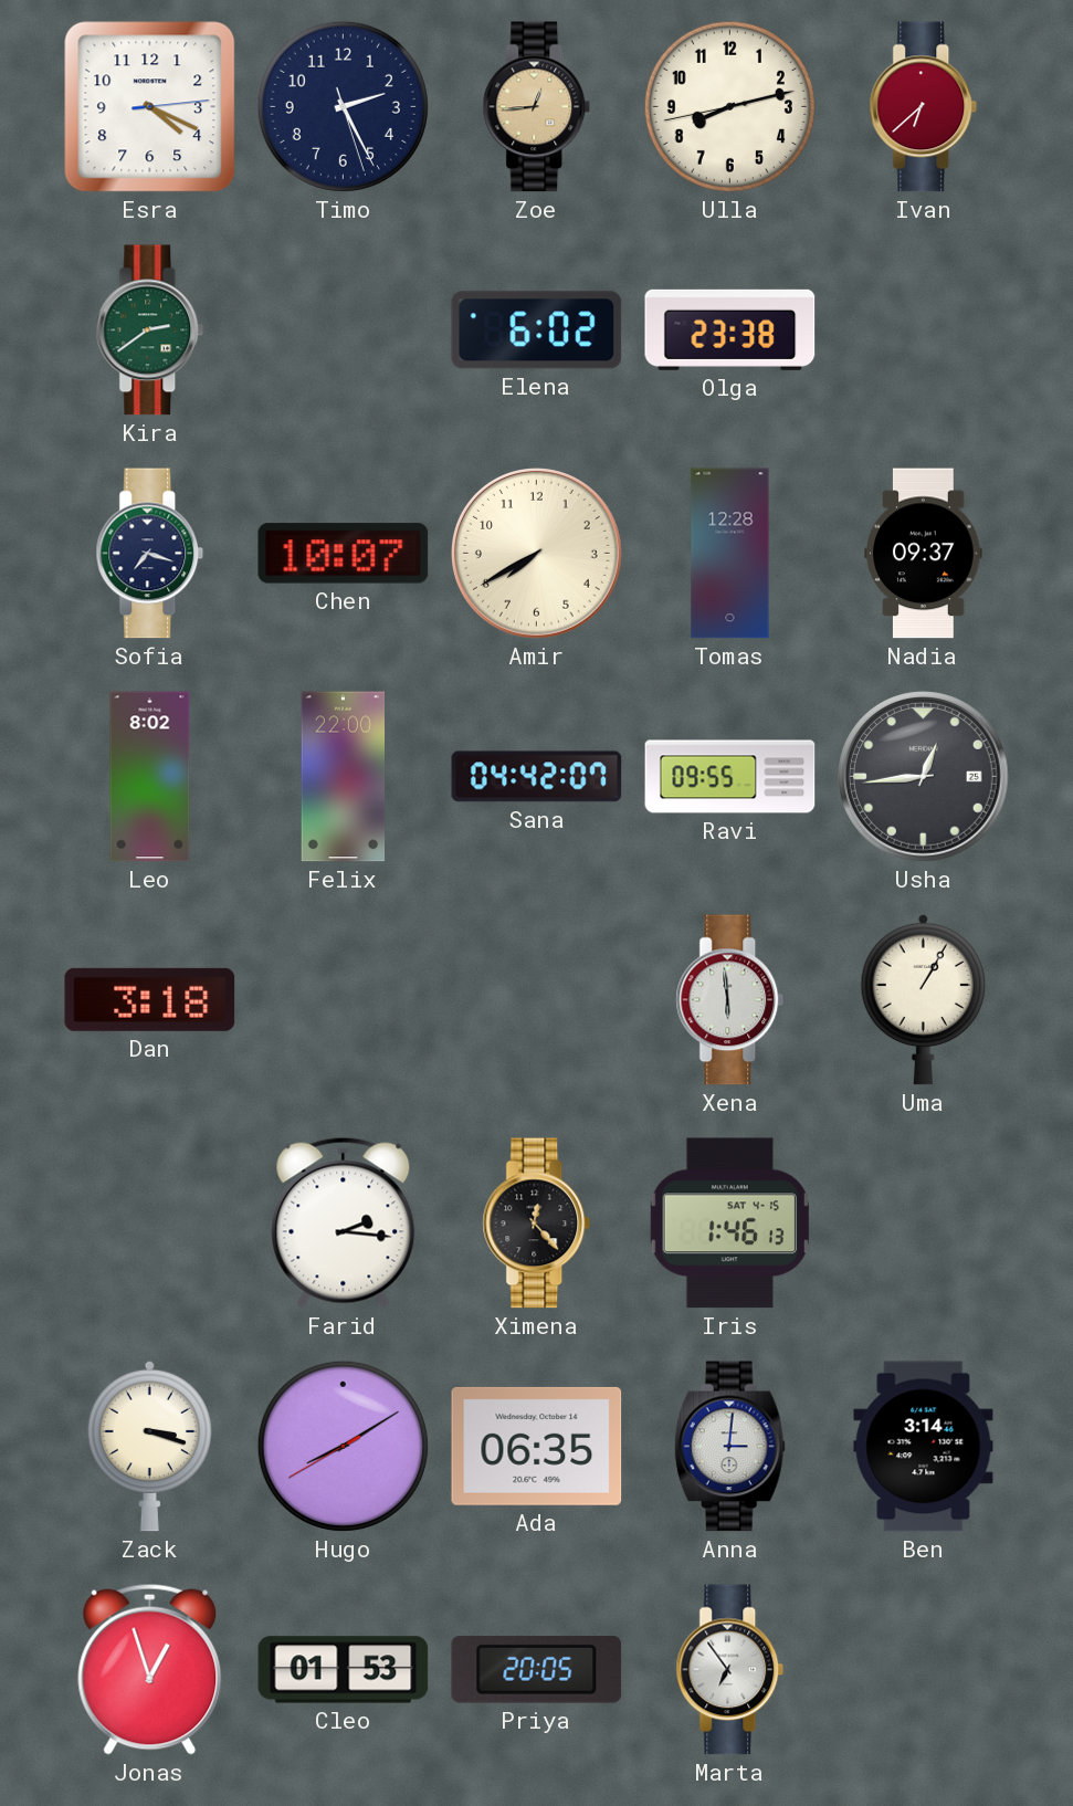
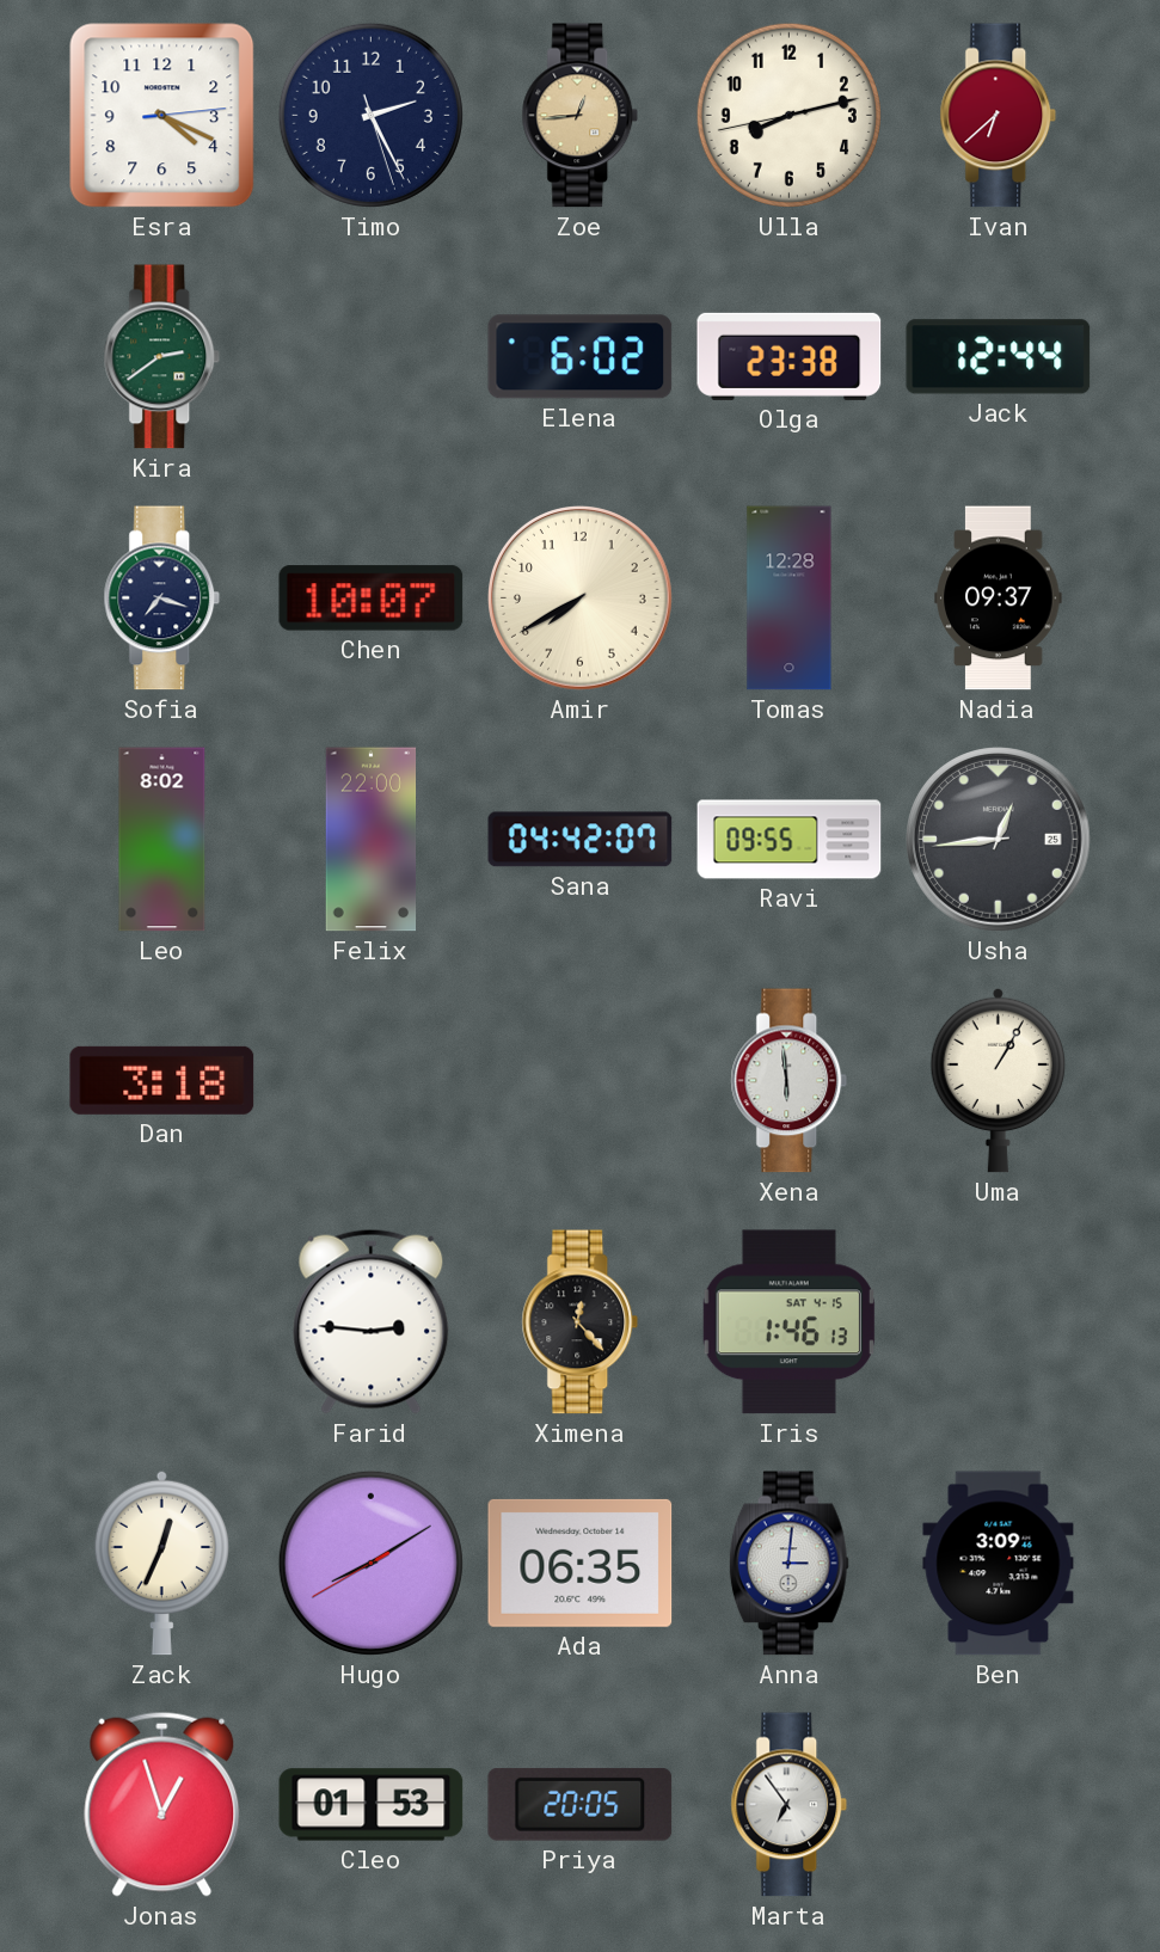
Jack: none -> 12:44
Farid: 2:16 -> 2:46
Zack: 3:18 -> 12:34
Ben: 3:14 -> 3:09
